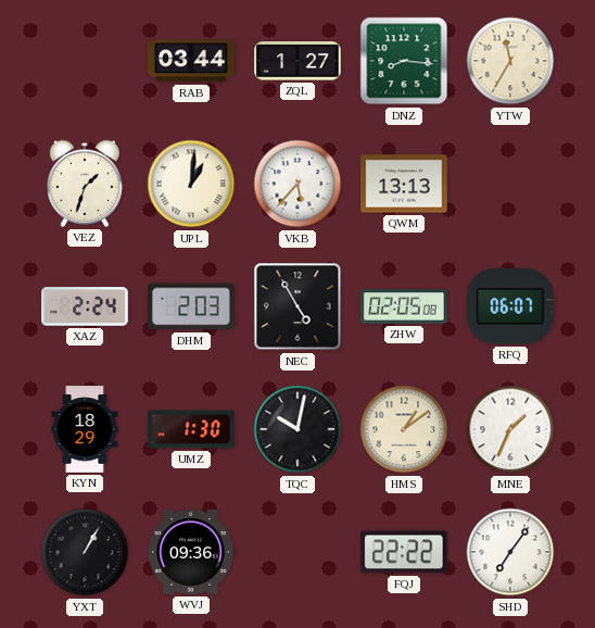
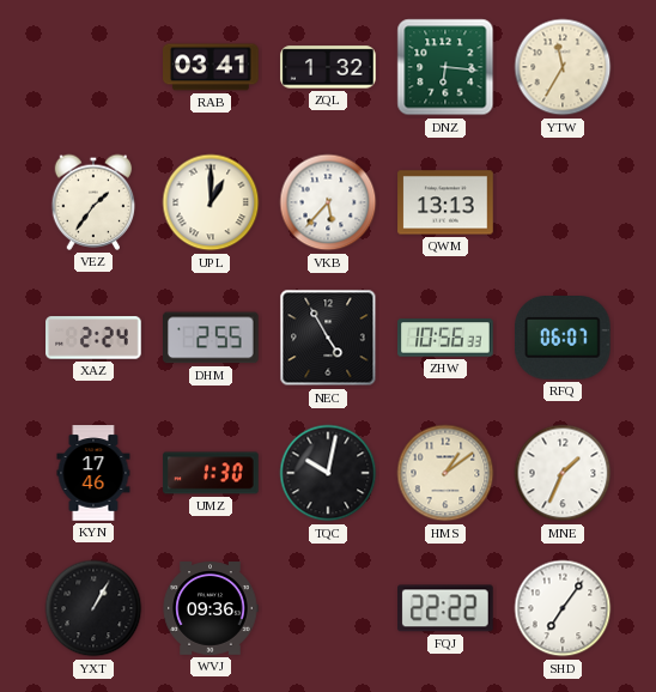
RAB: 03:44 -> 03:41
ZQL: 1:27 -> 1:32
DNZ: 8:16 -> 6:16
VEZ: 1:33 -> 1:36
UPL: 1:01 -> 1:00
DHM: 2:03 -> 2:55
ZHW: 02:05 -> 10:56
KYN: 18:29 -> 17:46
